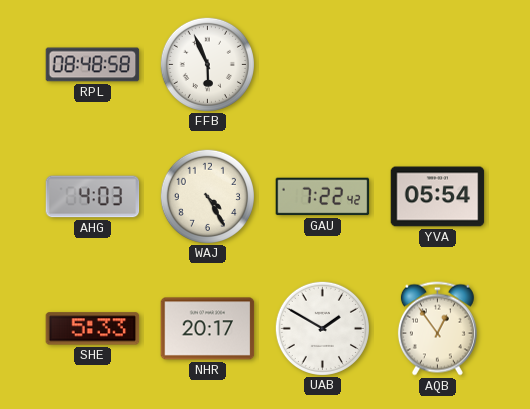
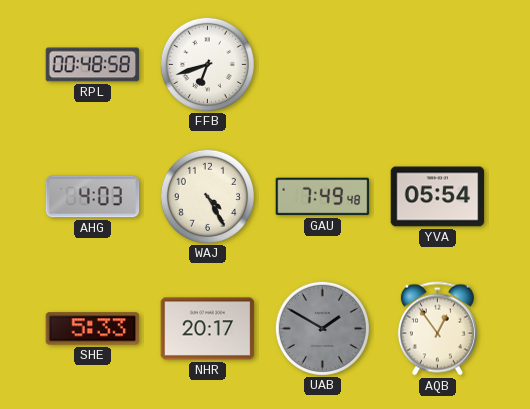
RPL: 08:48 -> 00:48
FFB: 5:56 -> 6:42
GAU: 7:22 -> 7:49
UAB dial: white -> grey
